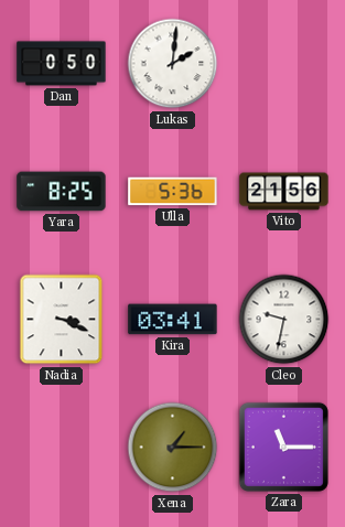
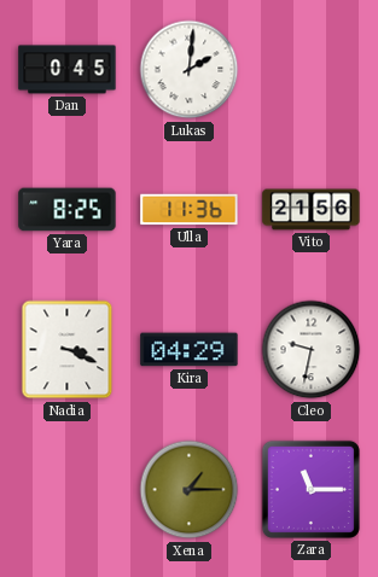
Dan: 0:50 -> 0:45
Ulla: 5:36 -> 11:36
Kira: 03:41 -> 04:29
